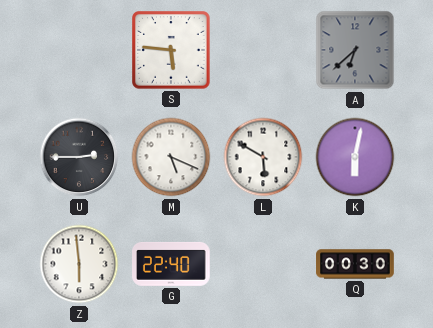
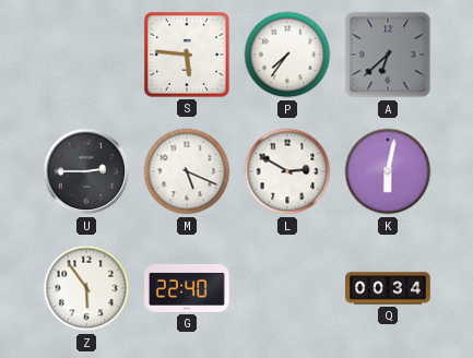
P: none -> 7:36
L: 5:50 -> 2:50
Z: 5:59 -> 5:54
Q: 00:30 -> 00:34
